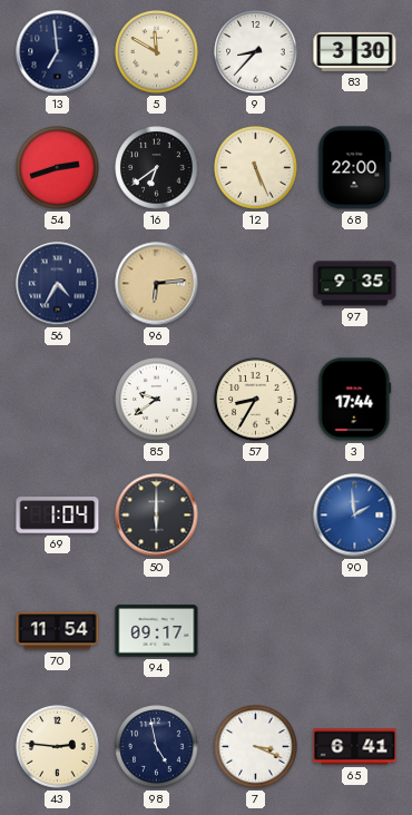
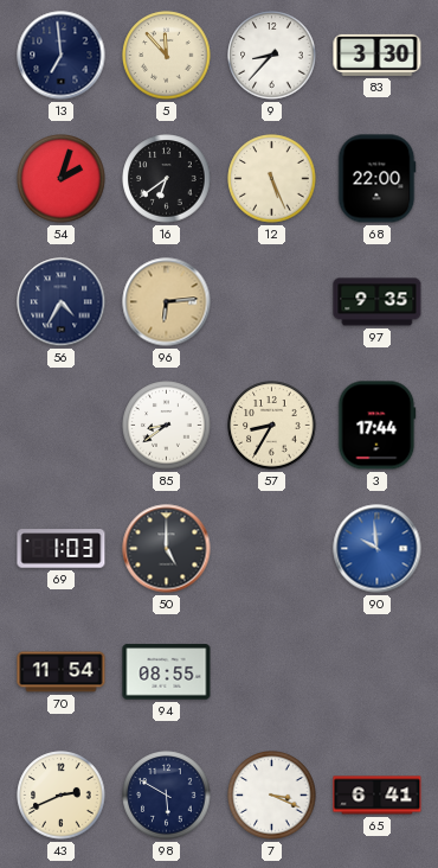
5: 11:50 -> 11:53
54: 2:42 -> 2:03
85: 9:39 -> 8:39
69: 1:04 -> 1:03
50: 6:00 -> 5:00
90: 1:59 -> 9:59
94: 09:17 -> 08:55
43: 2:46 -> 2:41
98: 4:58 -> 5:50
